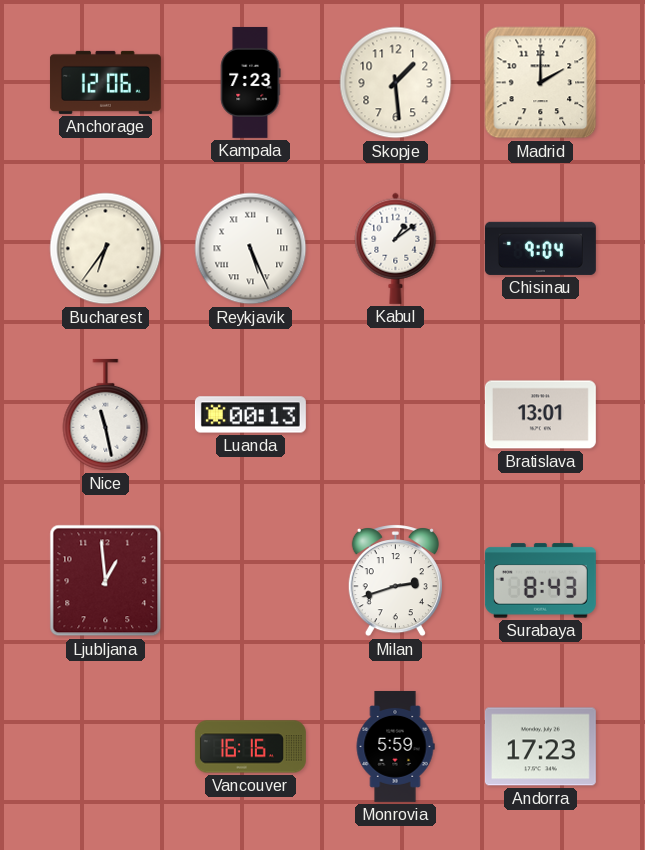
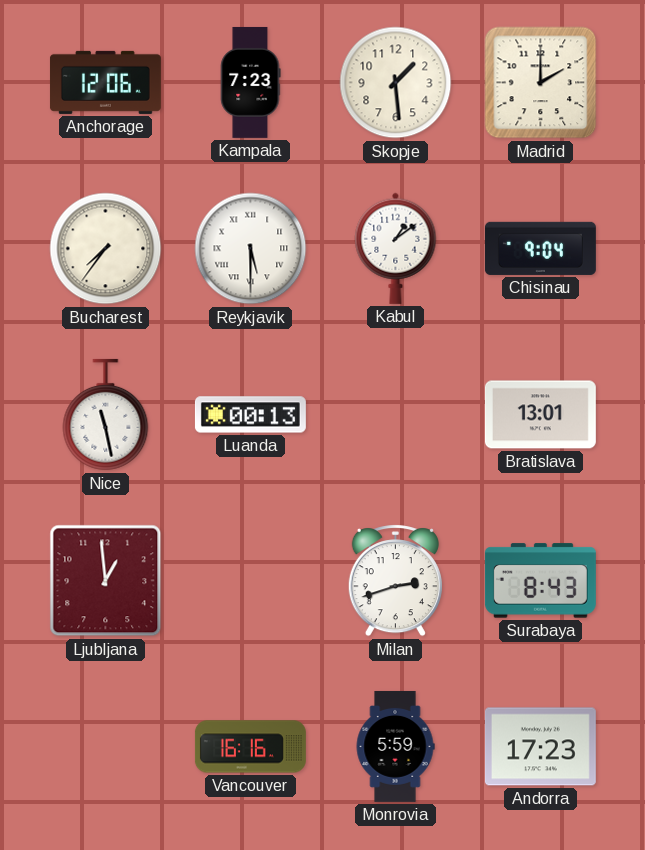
Bucharest: 6:36 -> 7:36
Reykjavik: 5:26 -> 5:30
